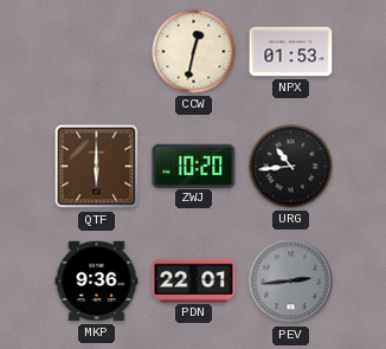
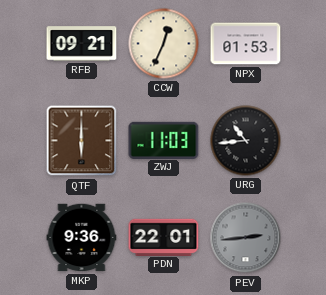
RFB: none -> 09:21
CCW: 12:32 -> 12:34
ZWJ: 10:20 -> 11:03
